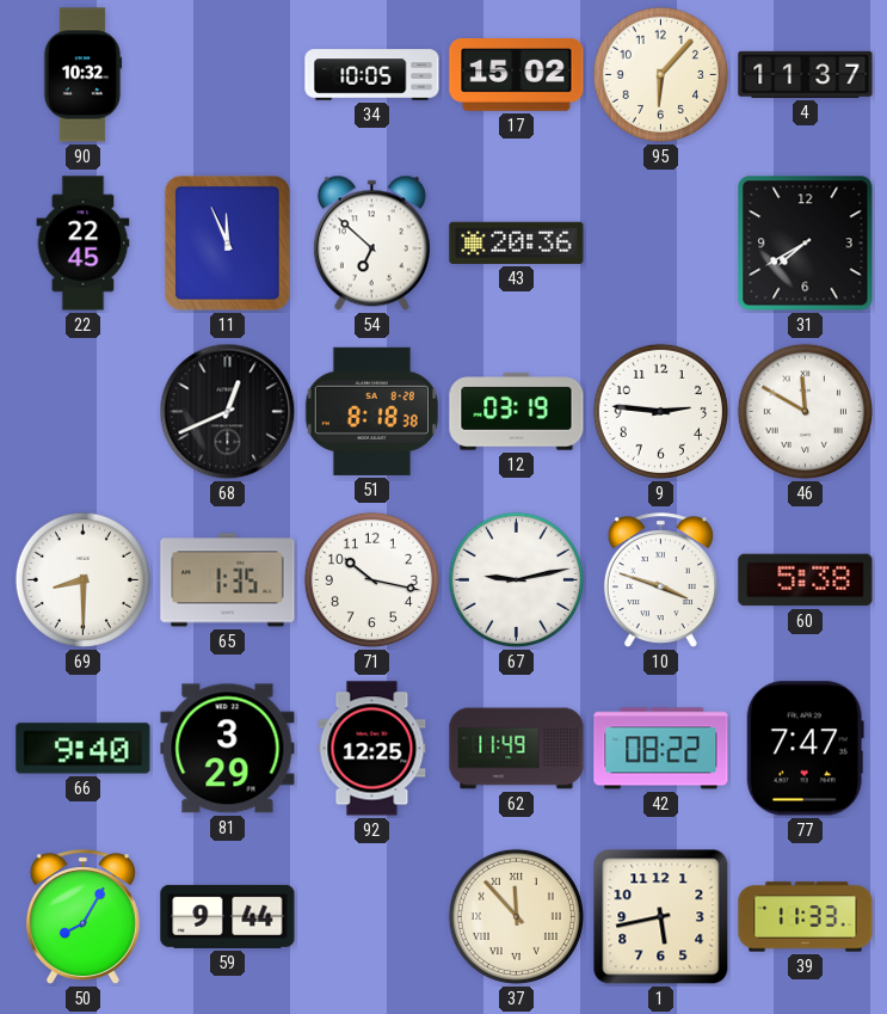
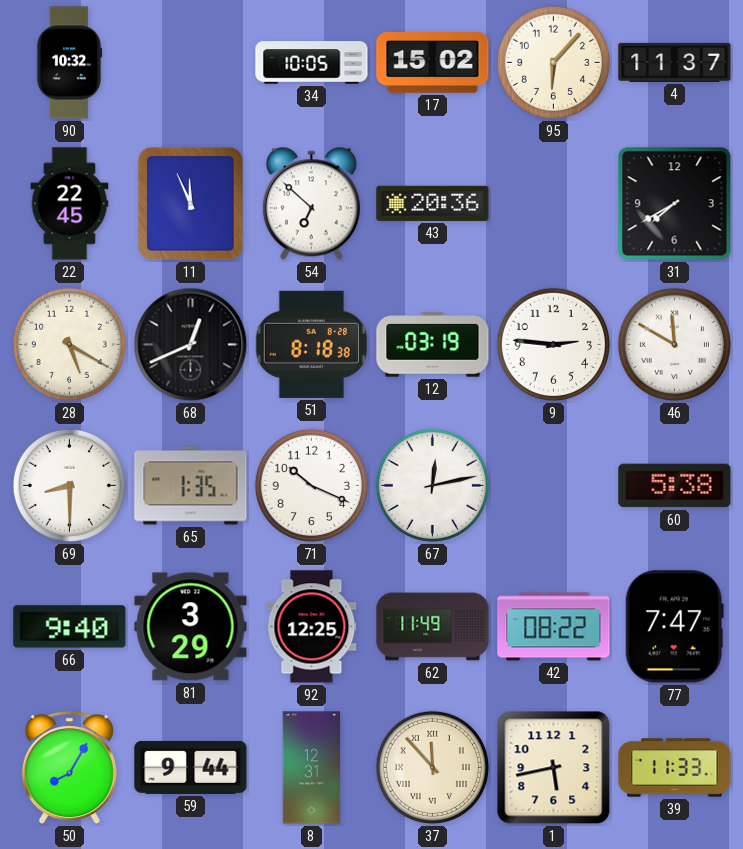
28: none -> 5:20
71: 10:17 -> 10:19
67: 9:13 -> 12:13
10: 3:48 -> none
8: none -> 12:31
